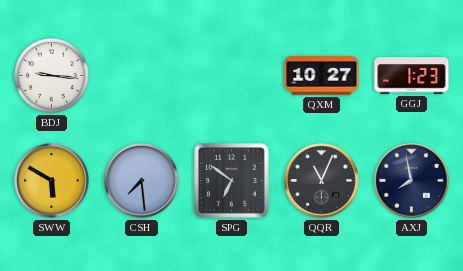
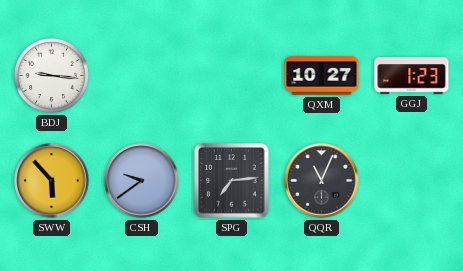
SWW: 5:50 -> 5:53
CSH: 7:29 -> 9:39
SPG: 6:51 -> 7:14
AXJ: 7:58 -> none
